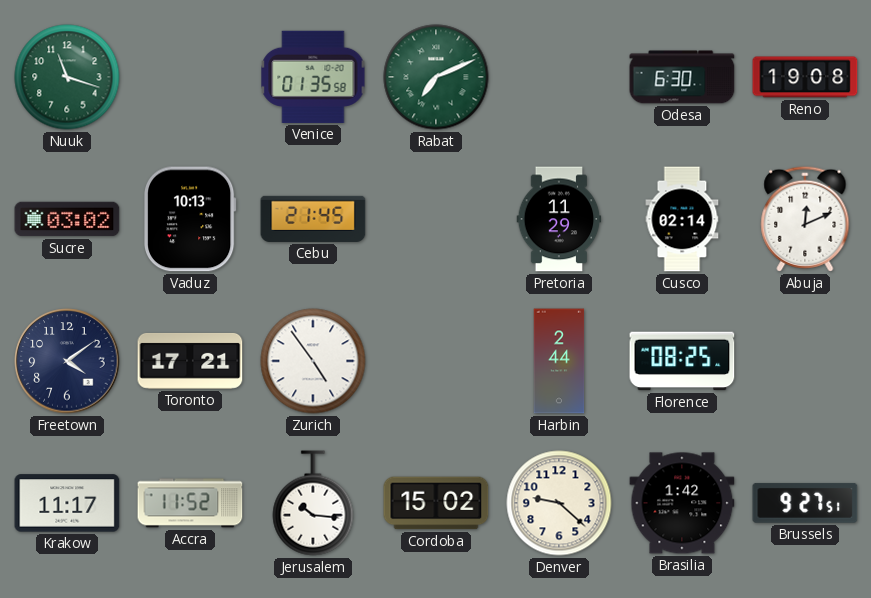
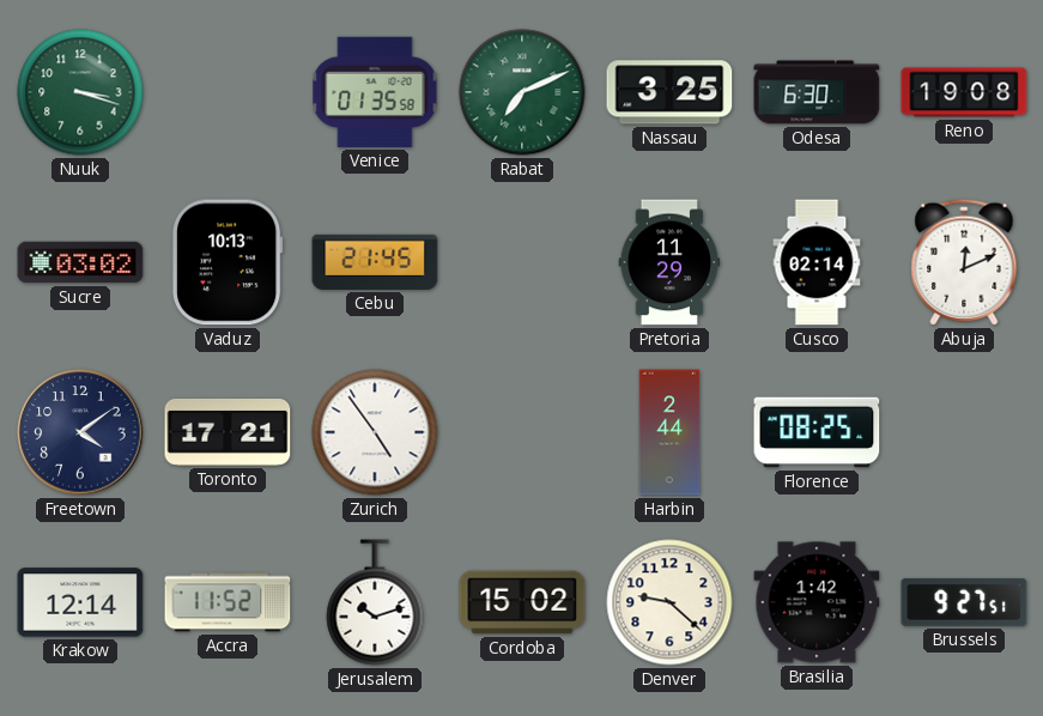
Nuuk: 11:18 -> 3:18
Nassau: none -> 3:25
Krakow: 11:17 -> 12:14
Jerusalem: 10:16 -> 10:12
